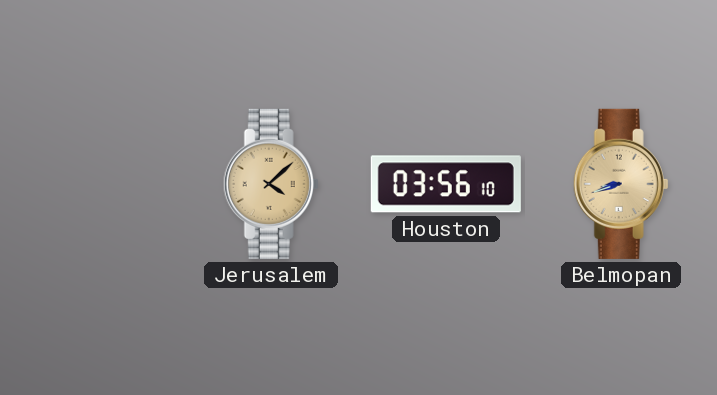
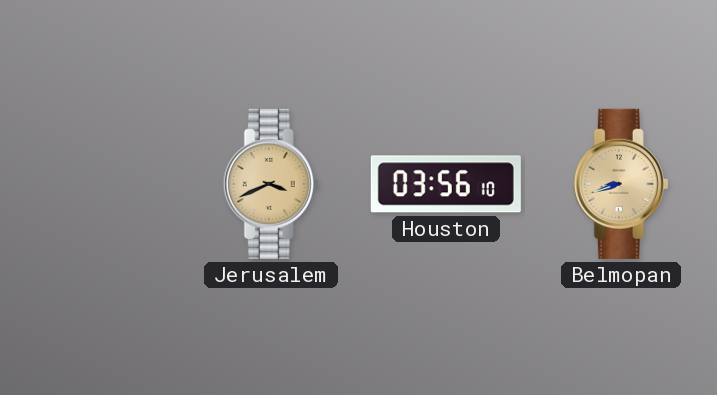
Jerusalem: 4:08 -> 3:41
